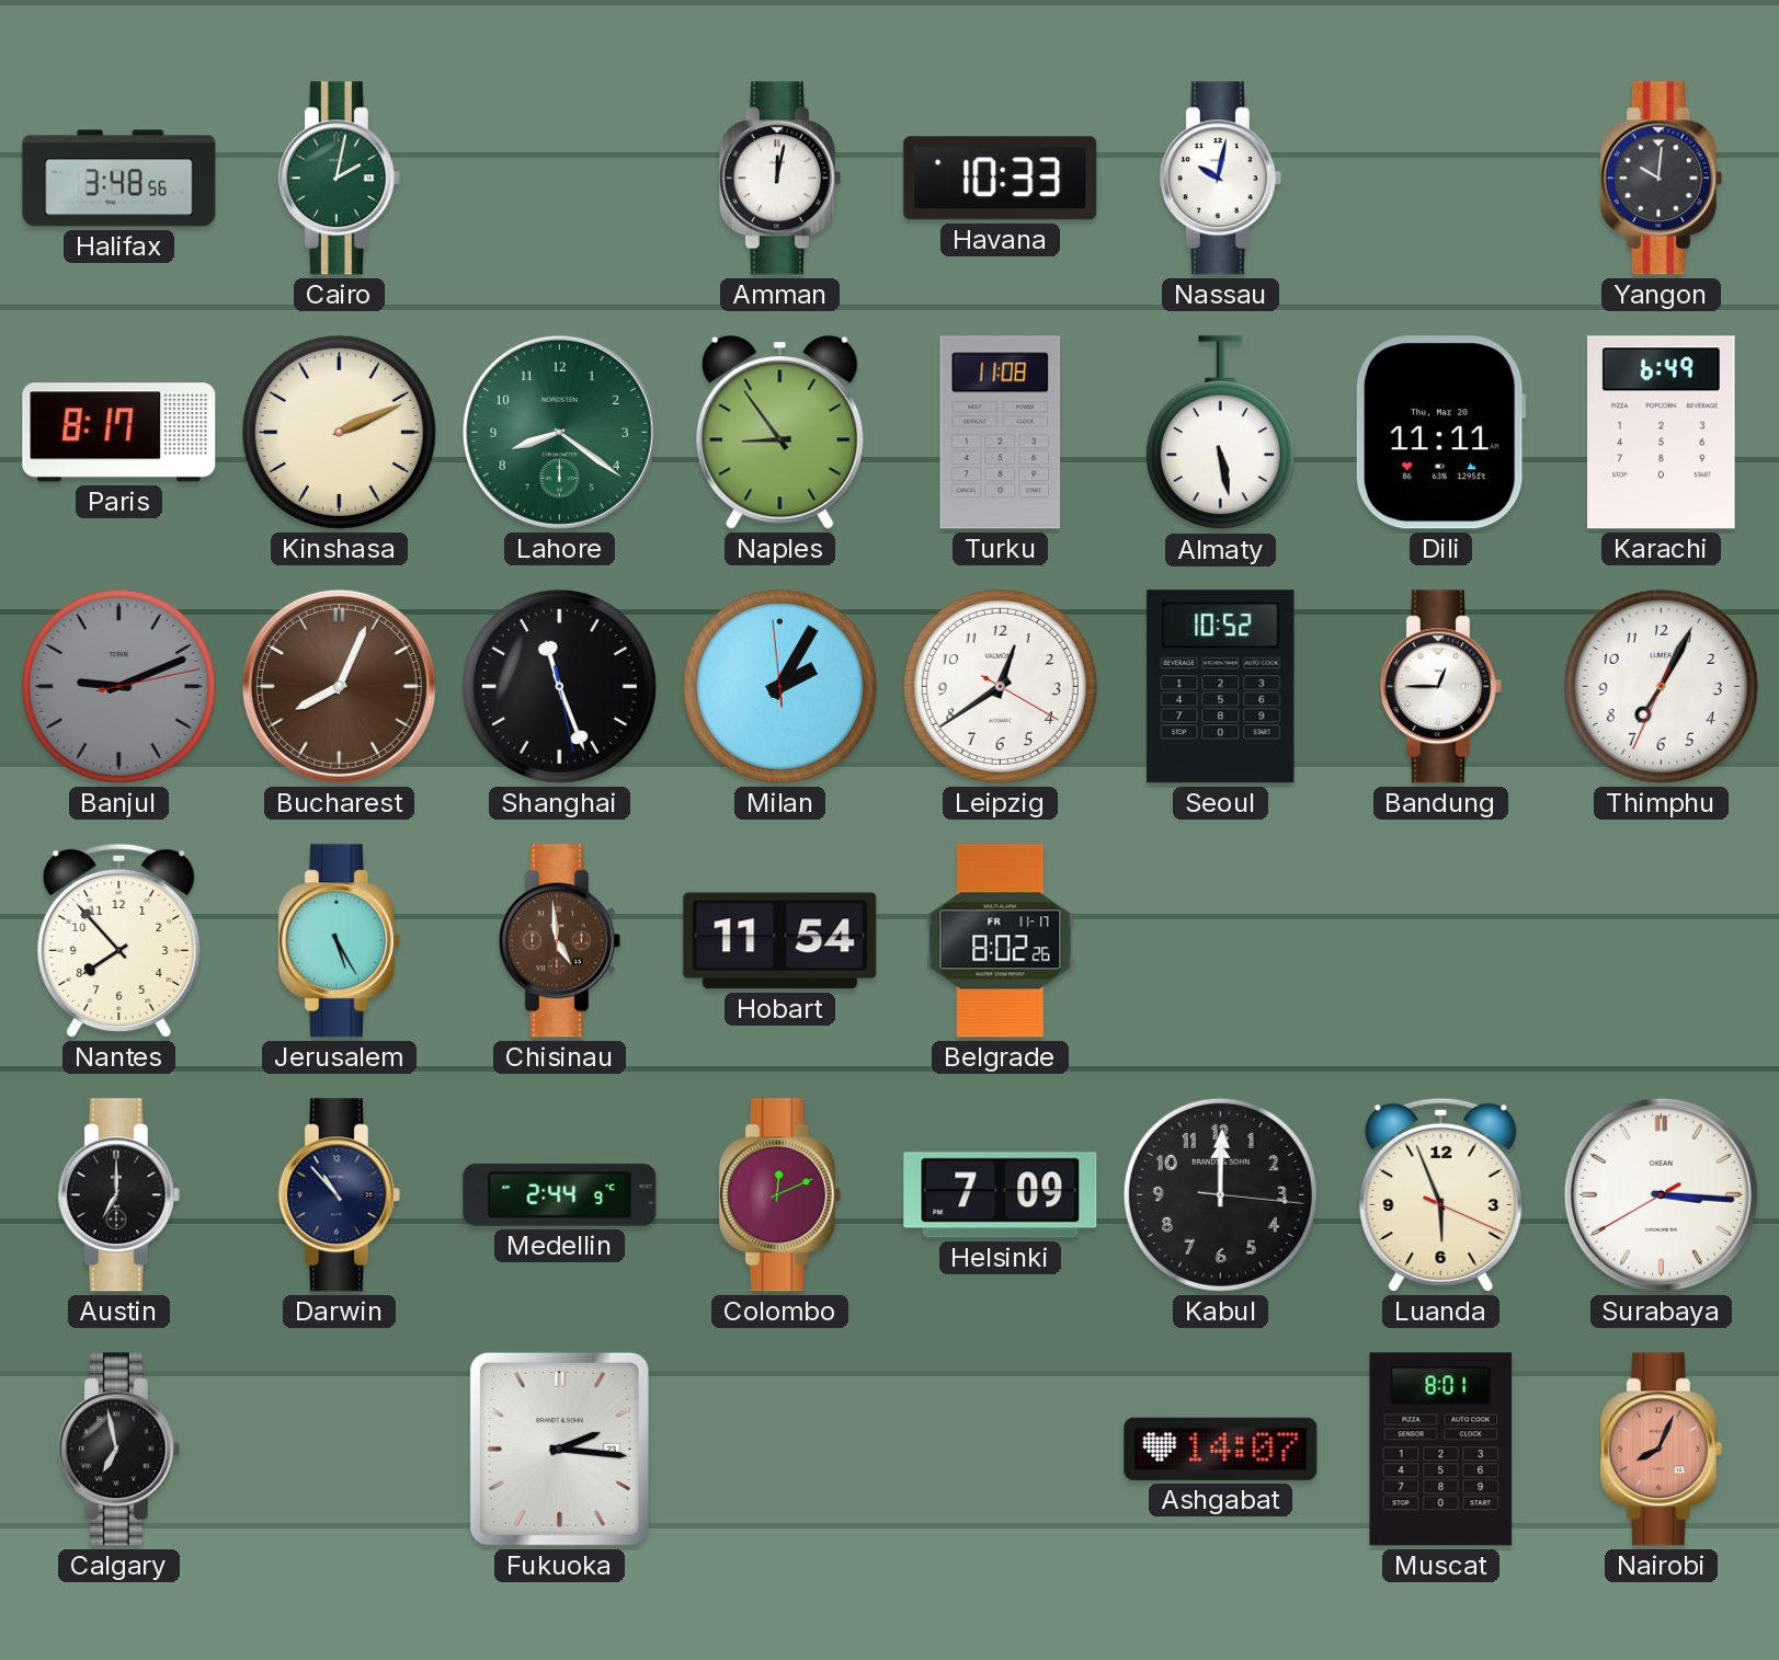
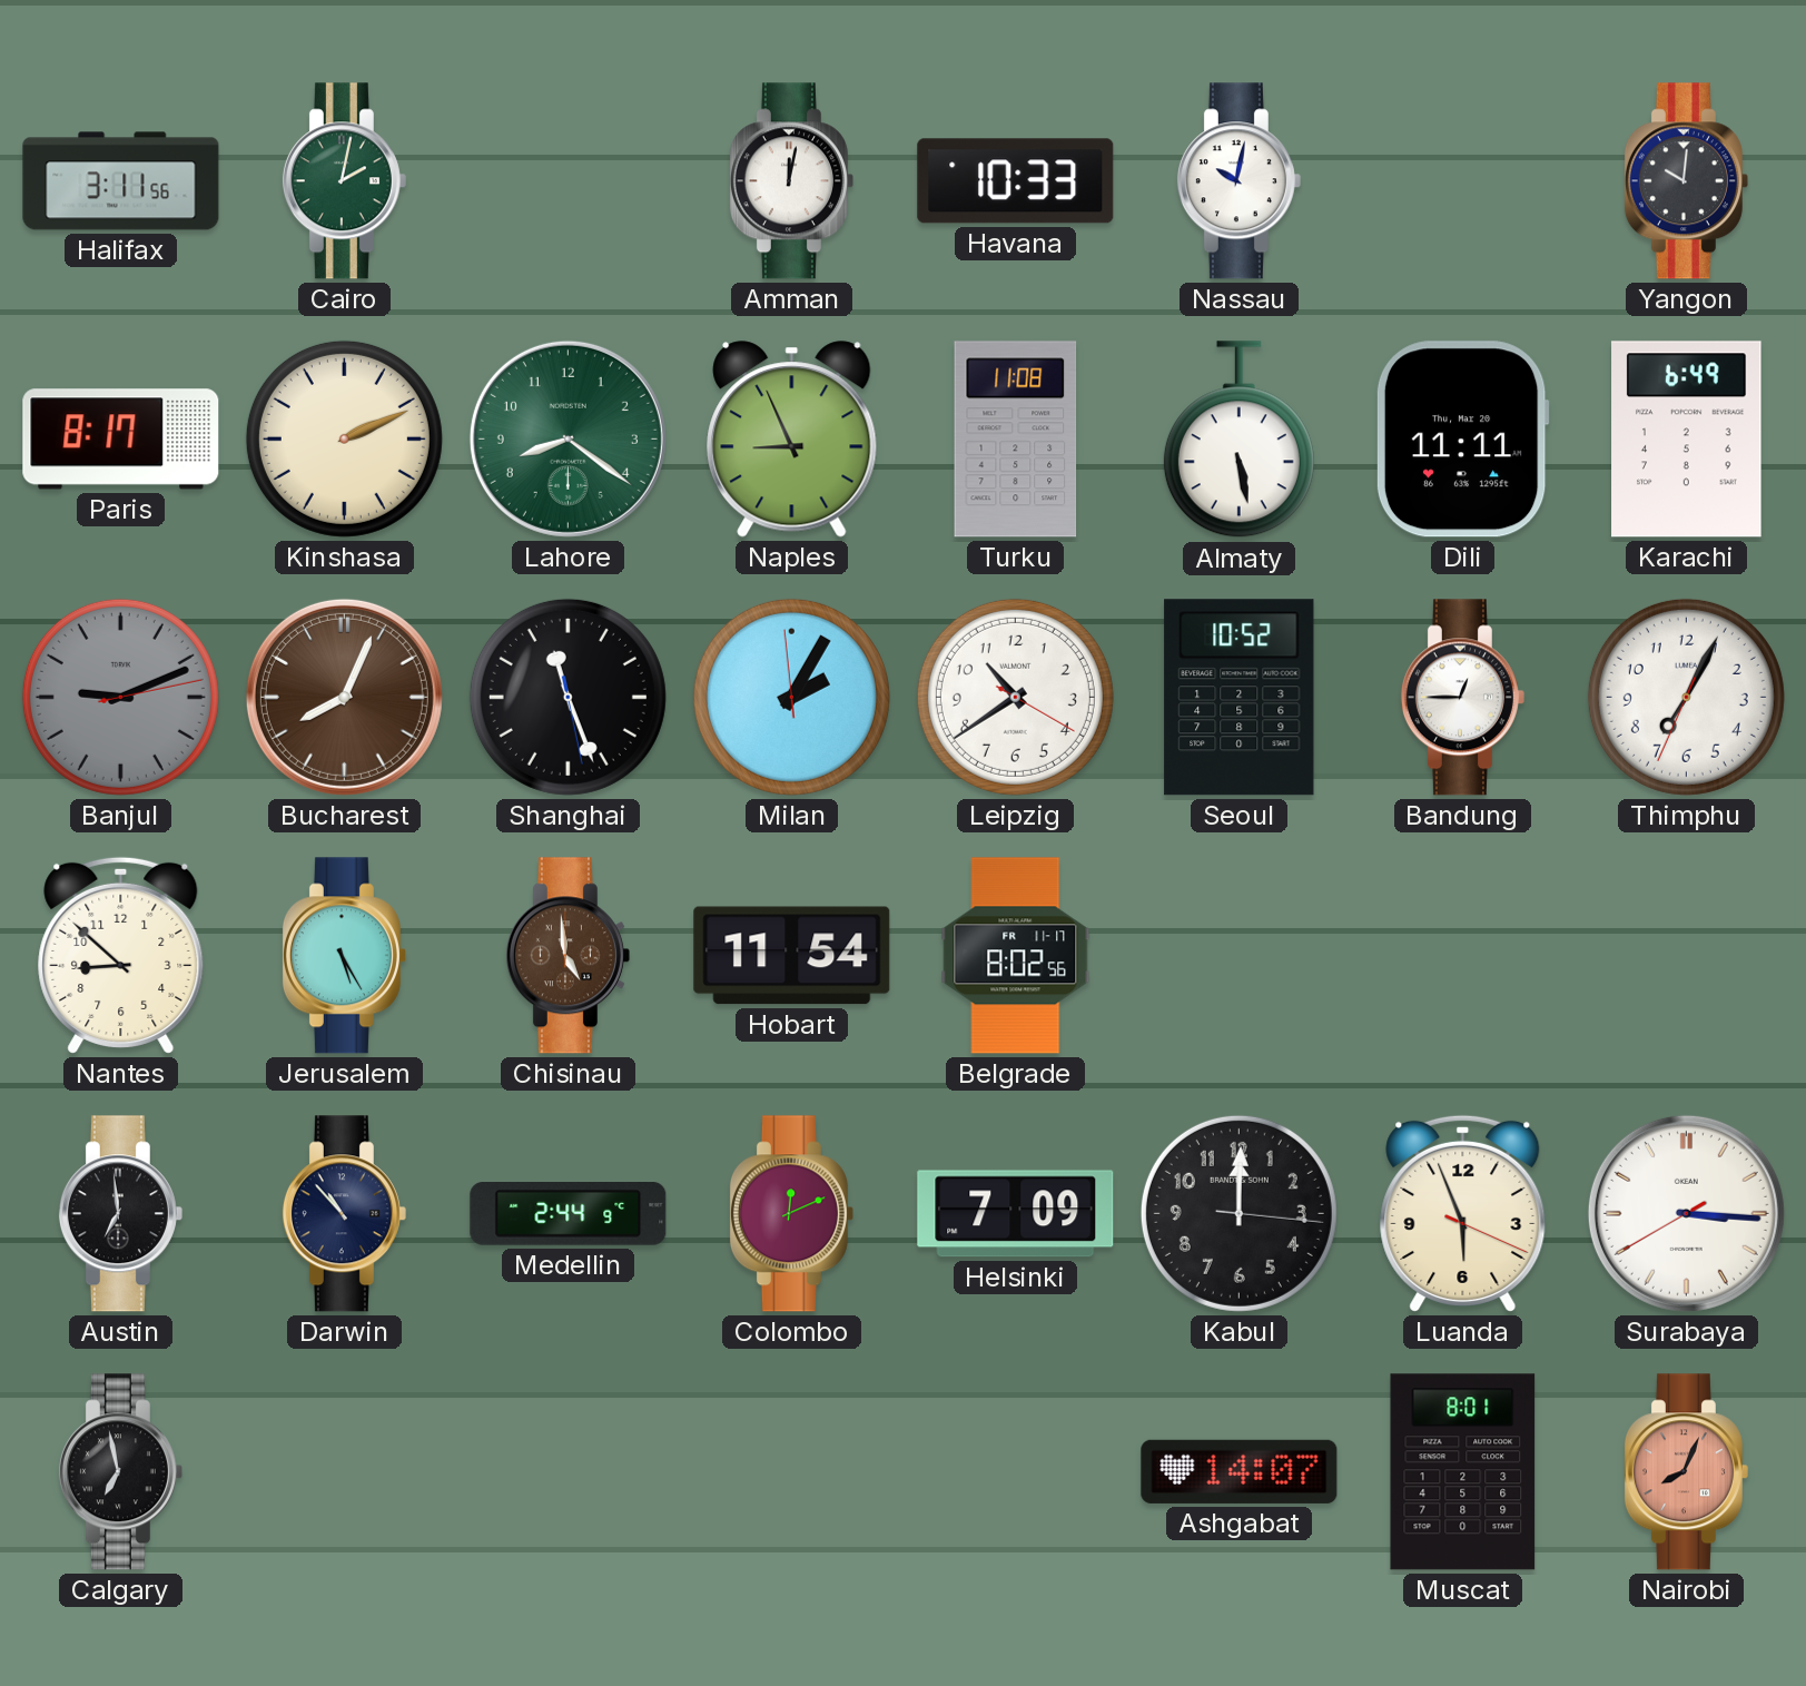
Halifax: 3:48 -> 3:11
Naples: 8:54 -> 8:56
Leipzig: 12:39 -> 10:39
Nantes: 7:53 -> 8:52
Belgrade: 8:02:26 -> 8:02:56
Austin: 7:00 -> 6:59
Fukuoka: 2:16 -> none
